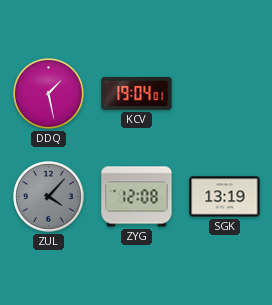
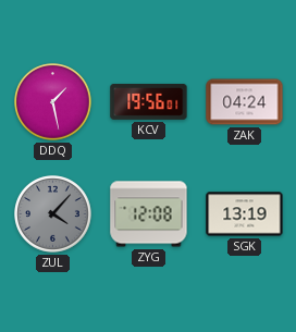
KCV: 19:04 -> 19:56
ZAK: none -> 04:24
